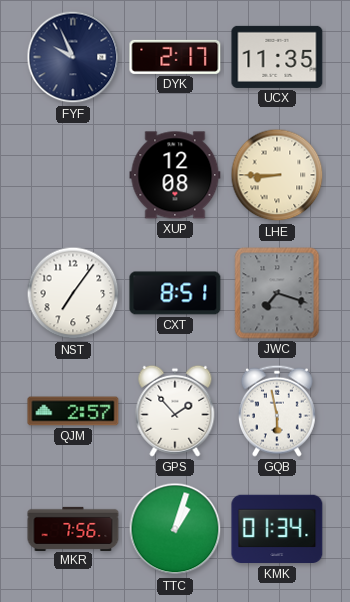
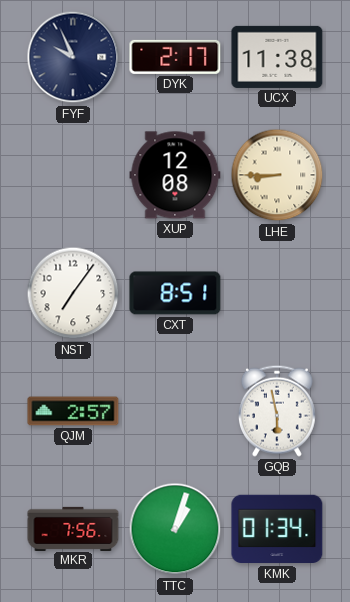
UCX: 11:35 -> 11:38
JWC: 7:18 -> none
GPS: 1:53 -> none
